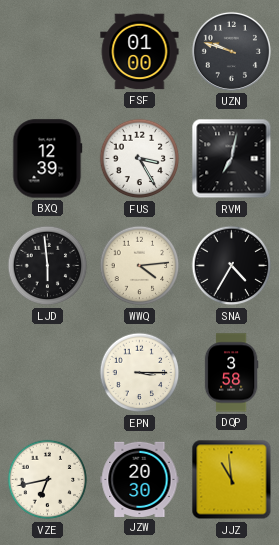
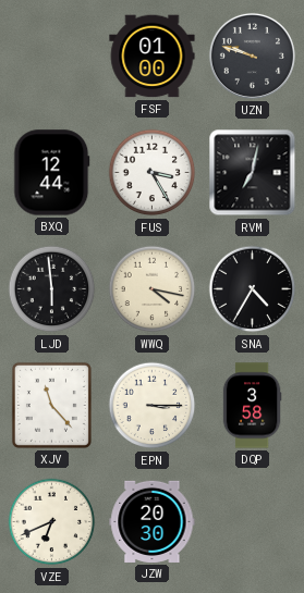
BXQ: 12:39 -> 12:44
WWQ: 4:14 -> 4:17
XJV: none -> 11:23
VZE: 6:43 -> 6:41
JJZ: 10:59 -> none
